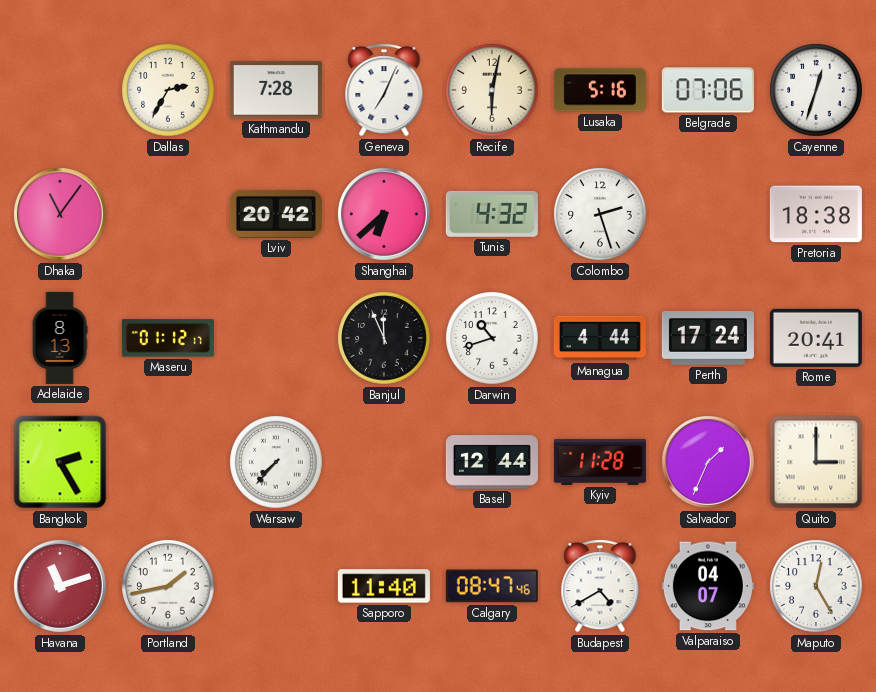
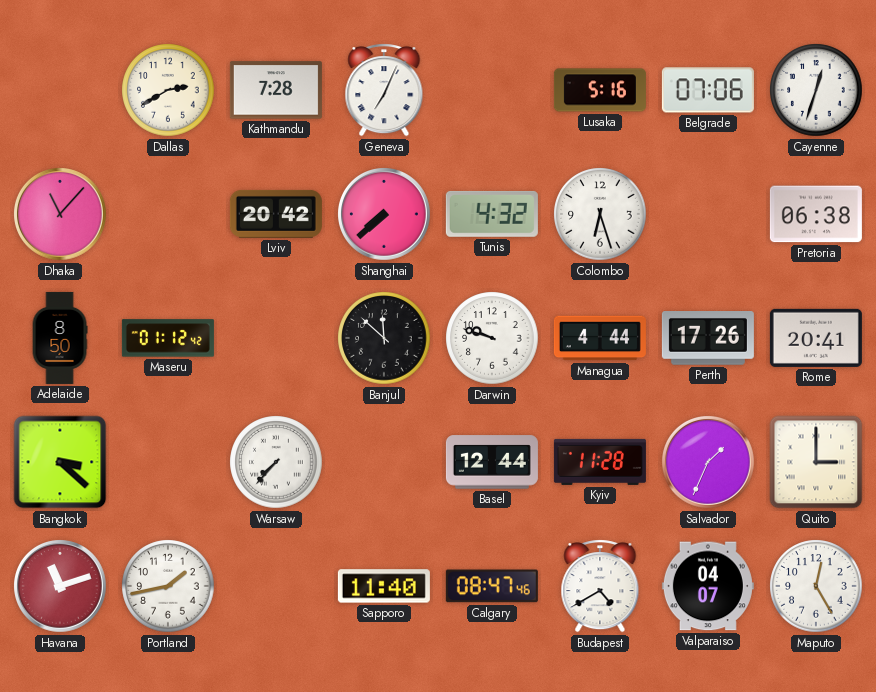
Dallas: 2:35 -> 2:40
Recife: 6:02 -> none
Dhaka: 11:06 -> 11:07
Shanghai: 6:38 -> 7:38
Colombo: 2:27 -> 6:27
Pretoria: 18:38 -> 06:38
Adelaide: 8:13 -> 8:50
Maseru: 01:12:17 -> 01:12:42
Banjul: 11:56 -> 11:52
Darwin: 10:42 -> 9:48
Perth: 17:24 -> 17:26
Bangkok: 2:25 -> 3:22
